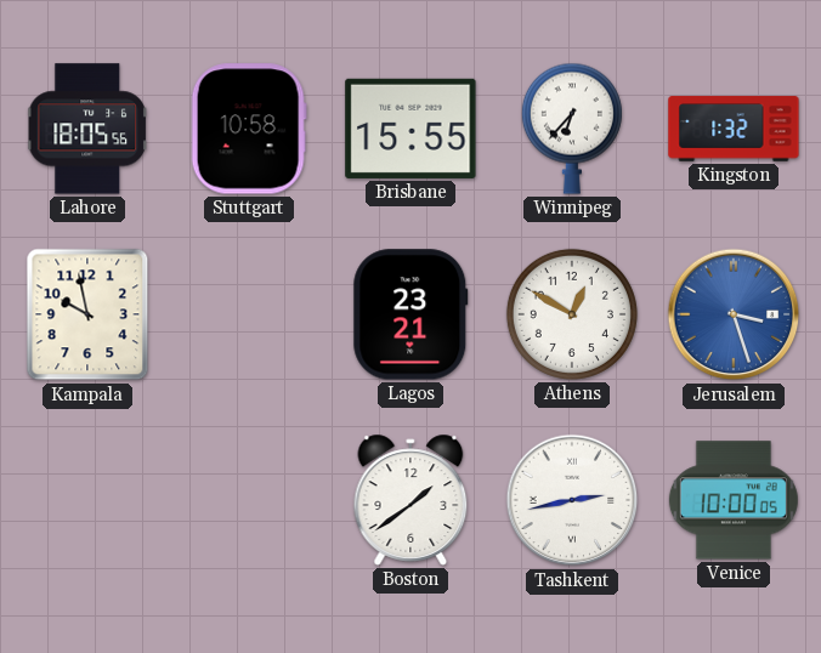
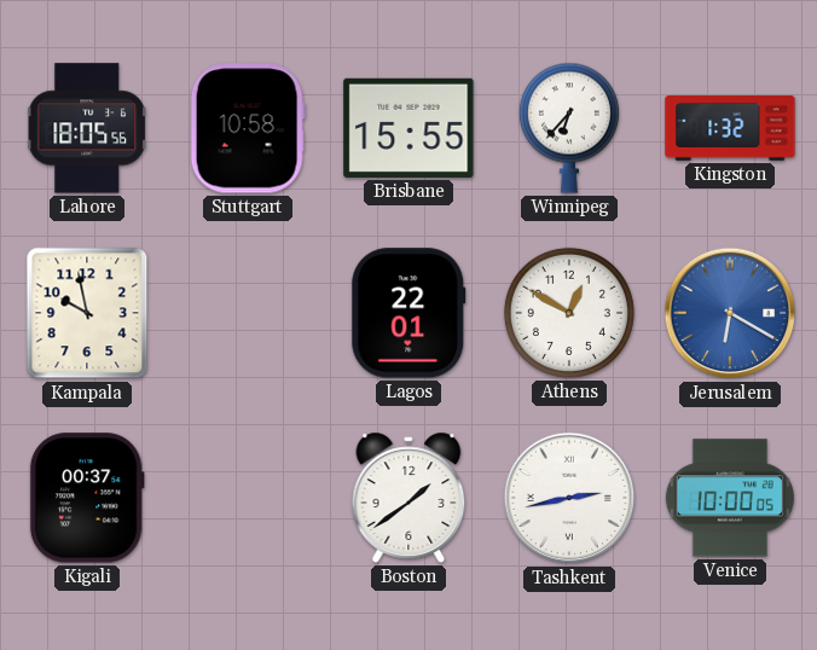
Lagos: 23:21 -> 22:01
Jerusalem: 3:27 -> 6:20
Kigali: none -> 00:37
